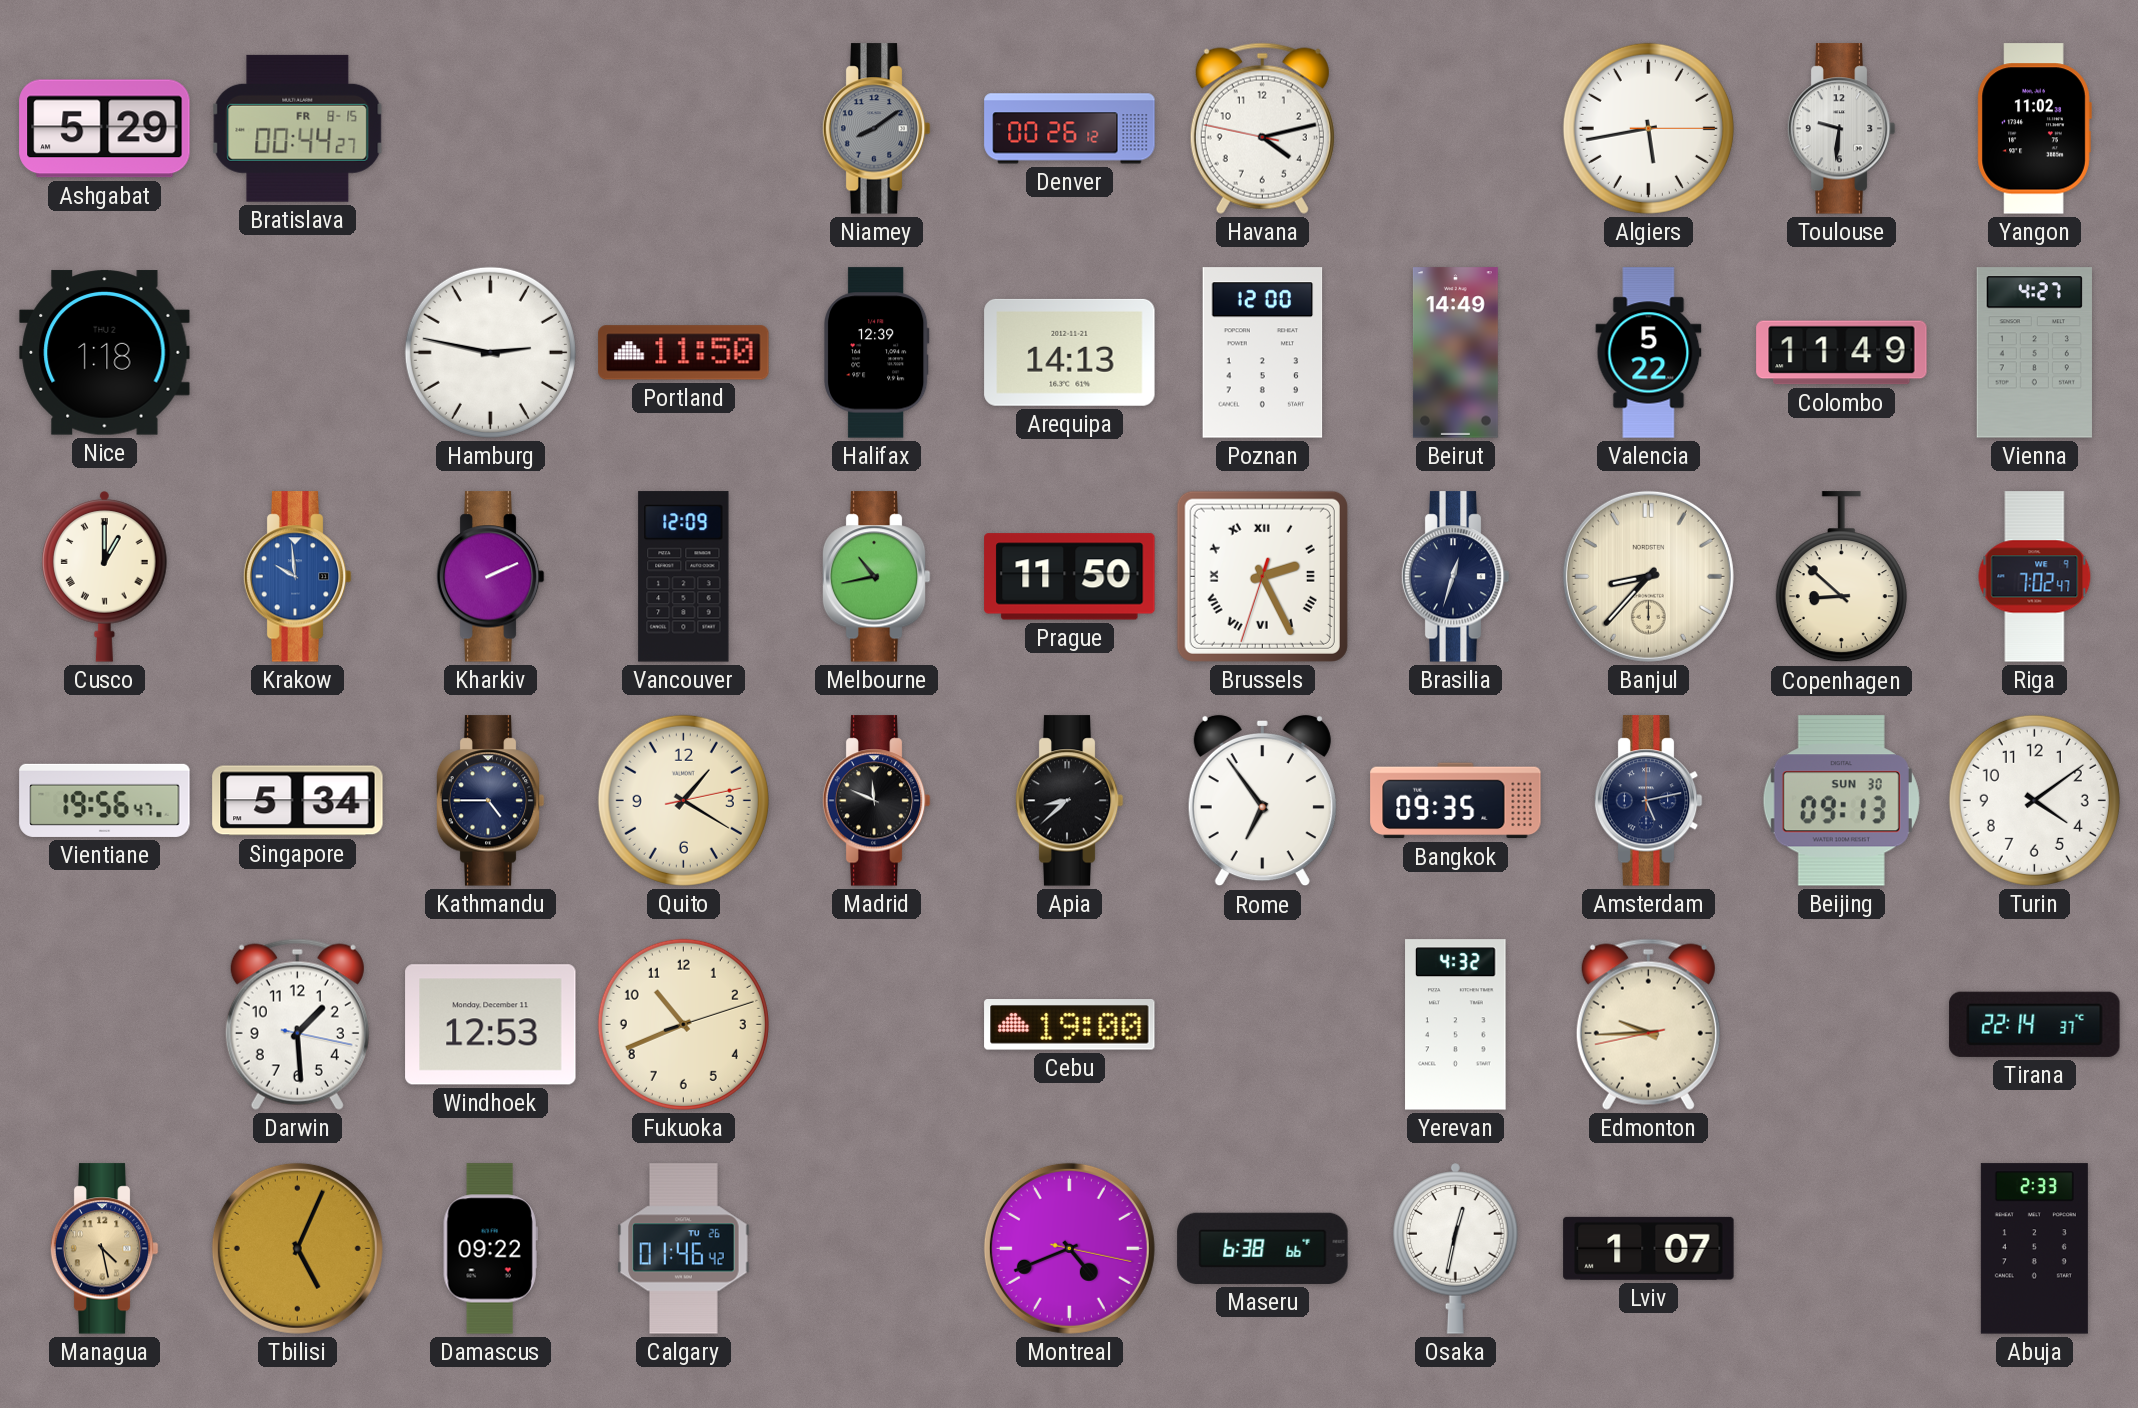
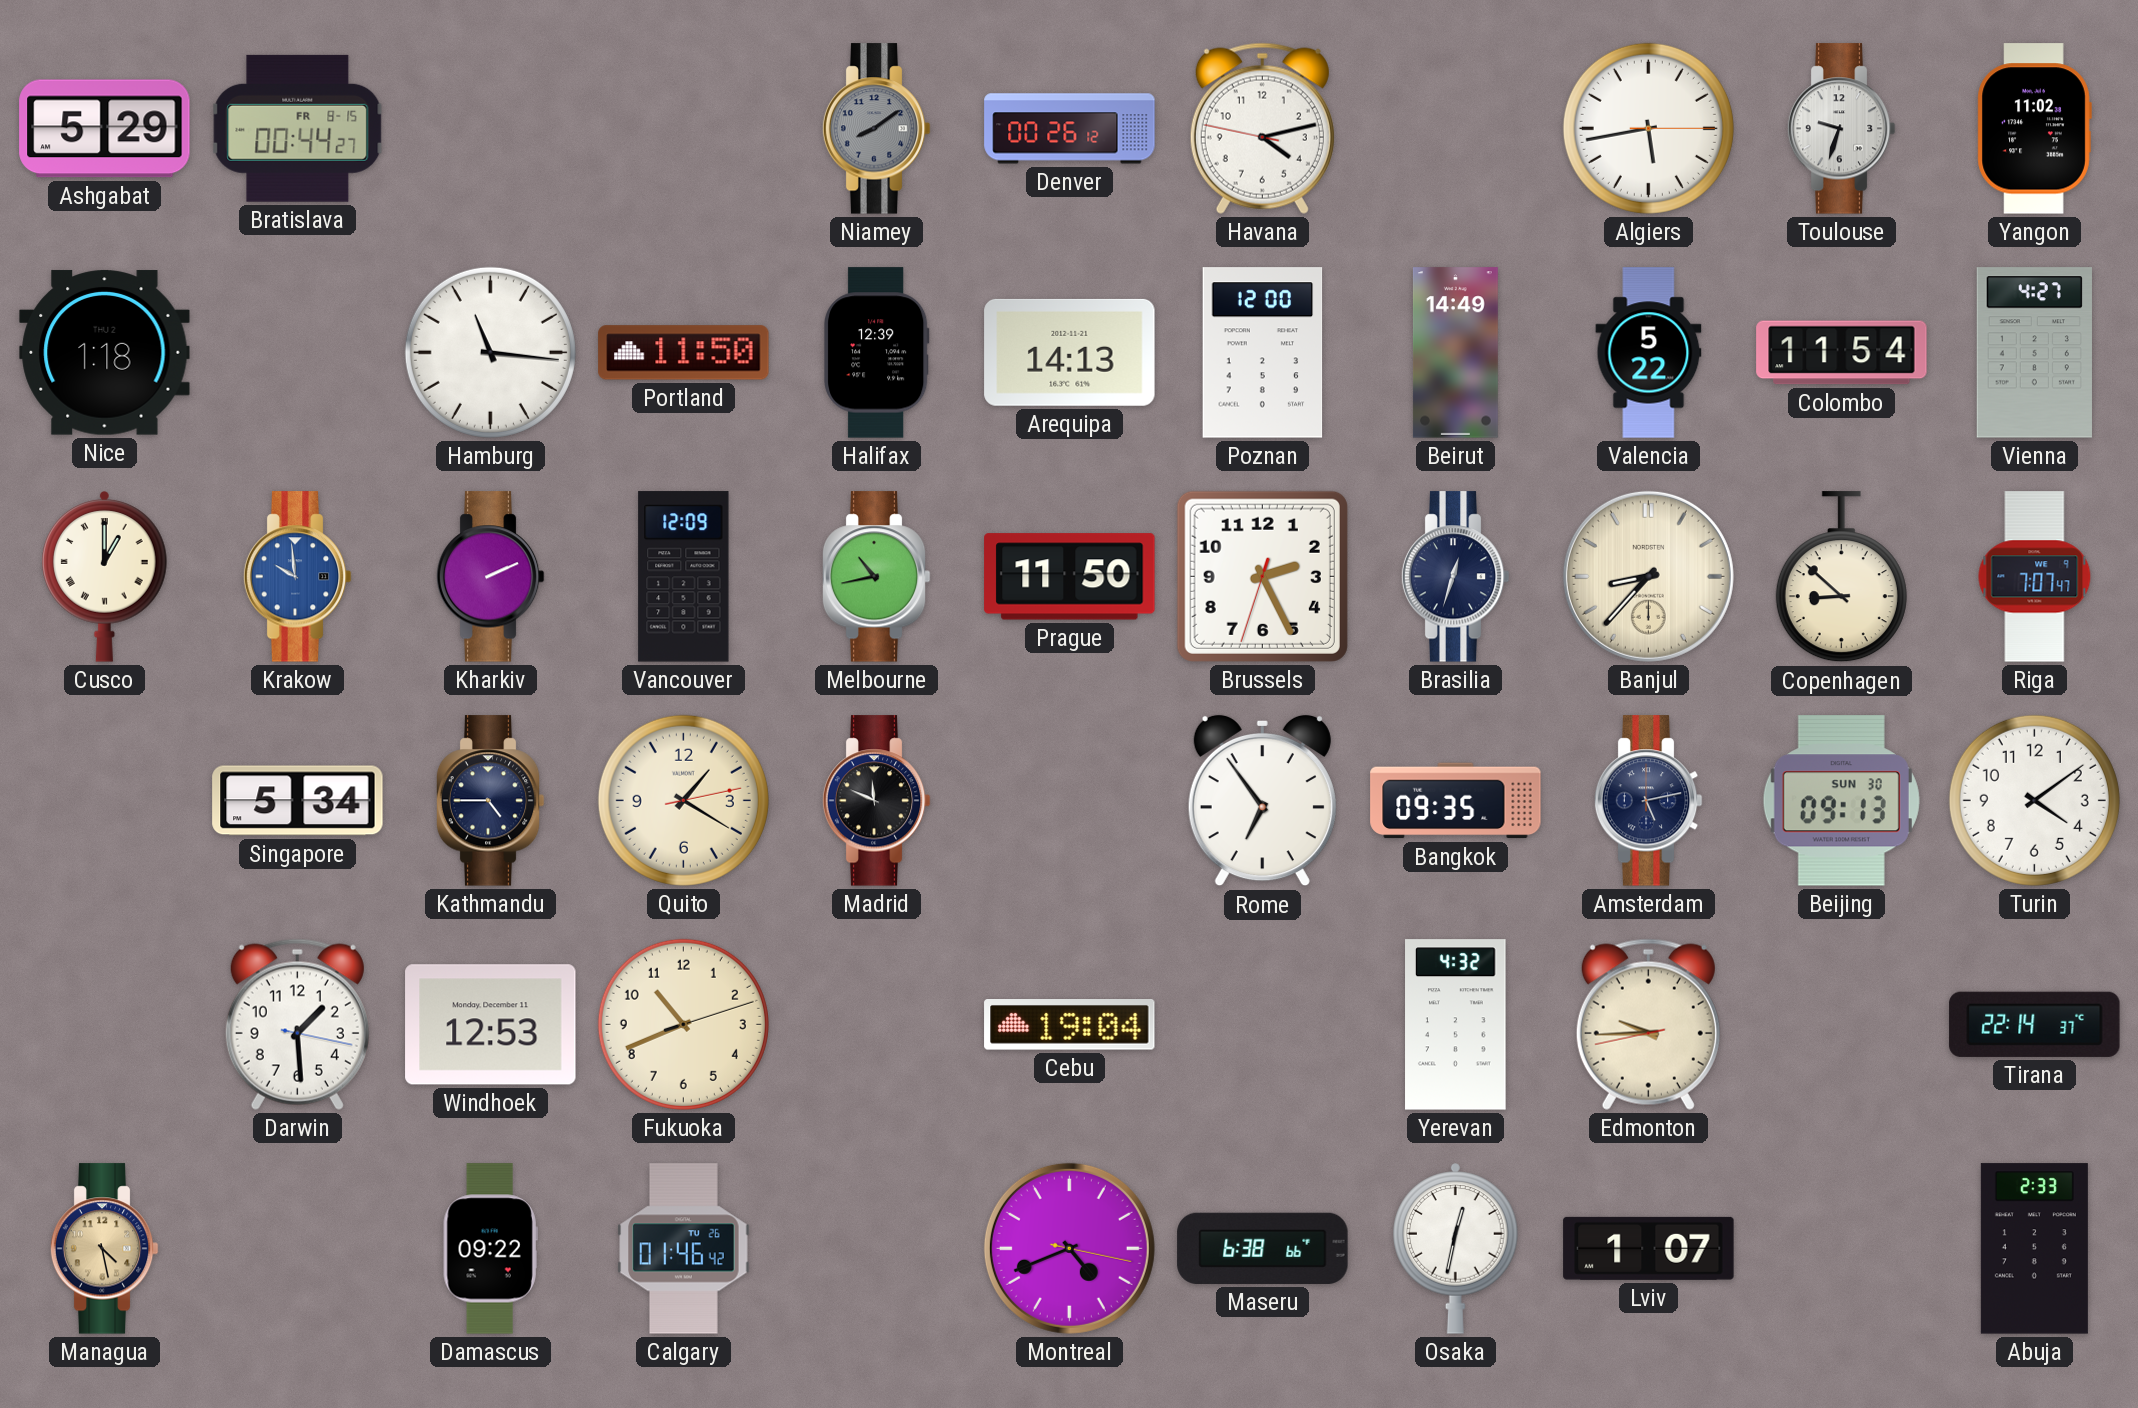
Toulouse: 9:31 -> 9:33
Hamburg: 2:47 -> 11:16
Colombo: 11:49 -> 11:54
Brussels numerals: Roman -> Arabic
Riga: 7:02 -> 7:07
Vientiane: 19:56 -> none
Apia: 8:38 -> none
Cebu: 19:00 -> 19:04
Tbilisi: 5:04 -> none
